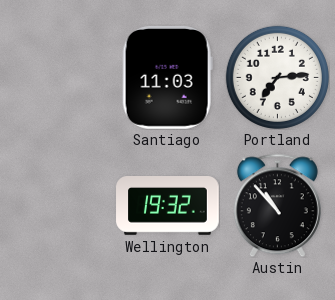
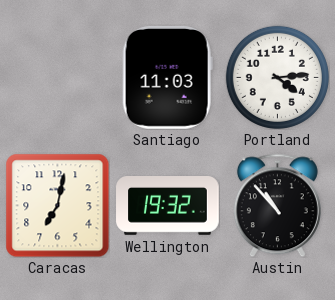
Portland: 7:14 -> 4:14
Caracas: none -> 7:02
